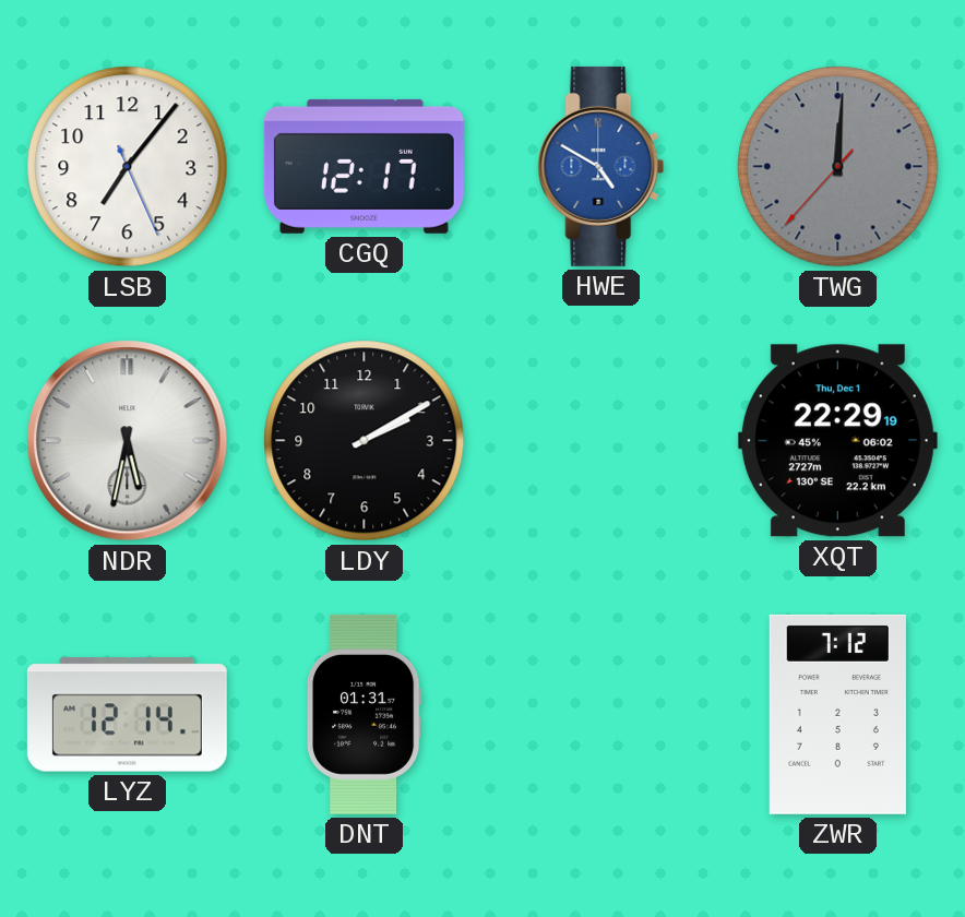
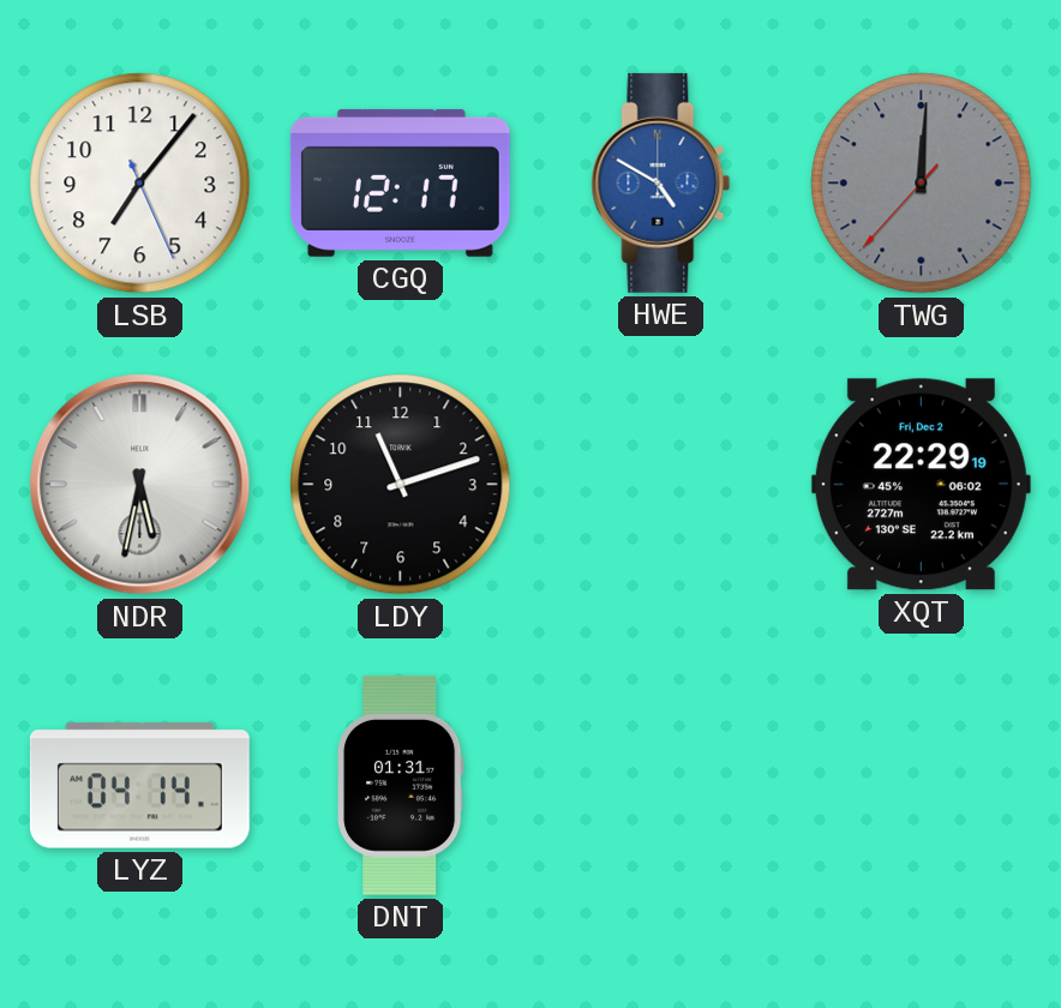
LDY: 2:10 -> 11:12
XQT date: Thu, Dec 1 -> Fri, Dec 2
LYZ: 12:14 -> 04:14
ZWR: 7:12 -> none
